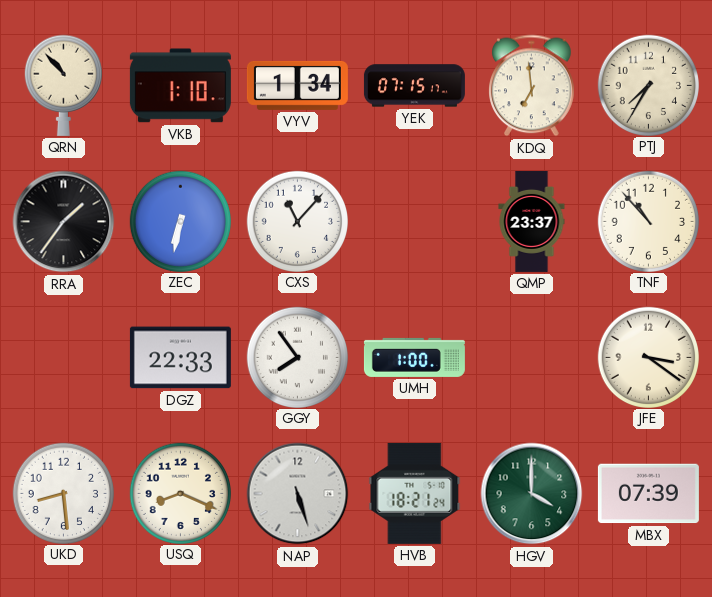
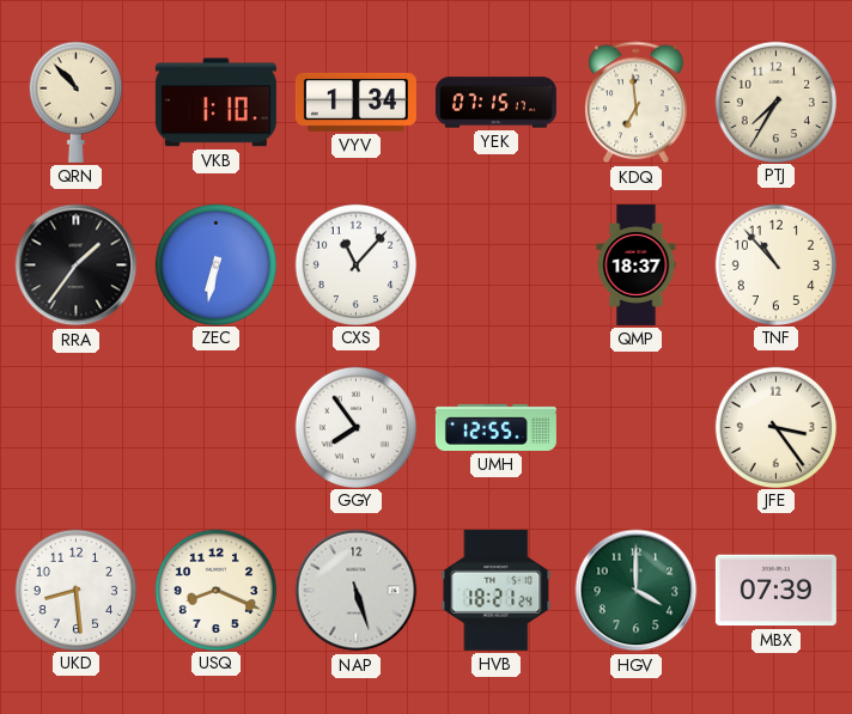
QMP: 23:37 -> 18:37
DGZ: 22:33 -> none
UMH: 1:00 -> 12:55
JFE: 3:21 -> 3:24
